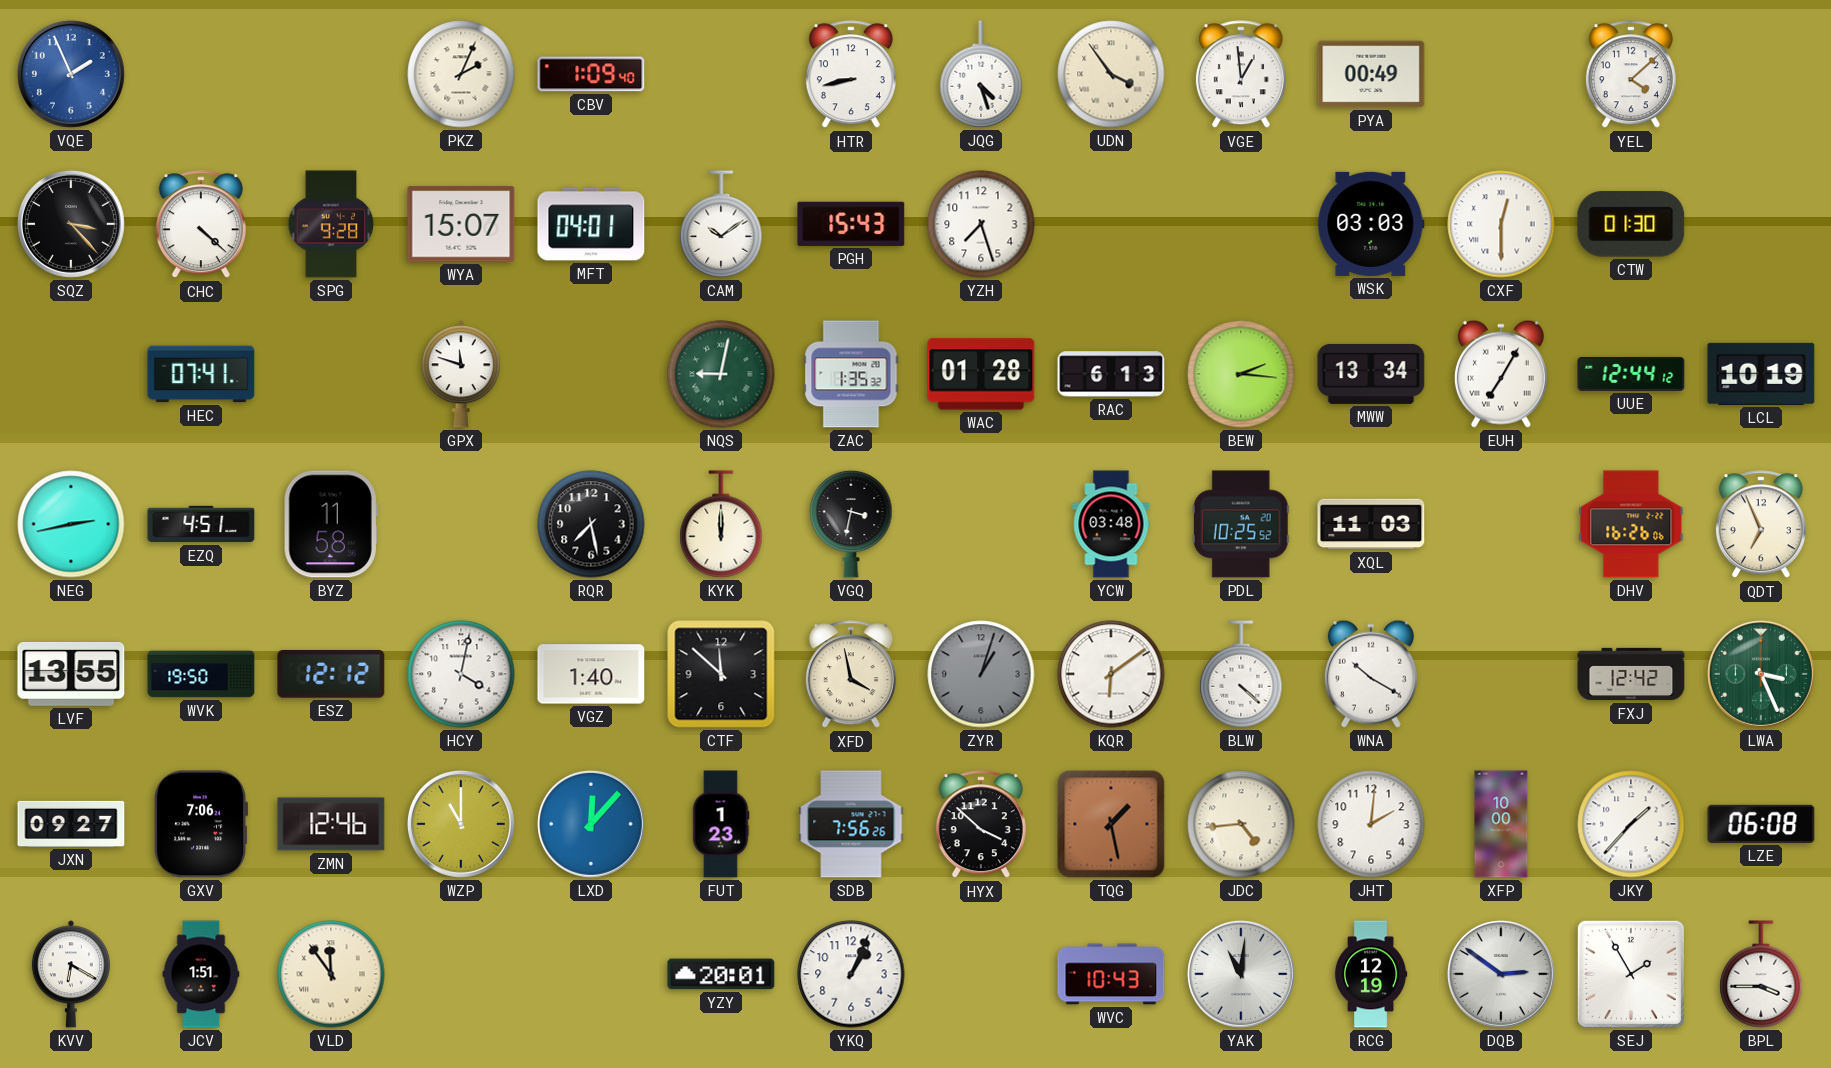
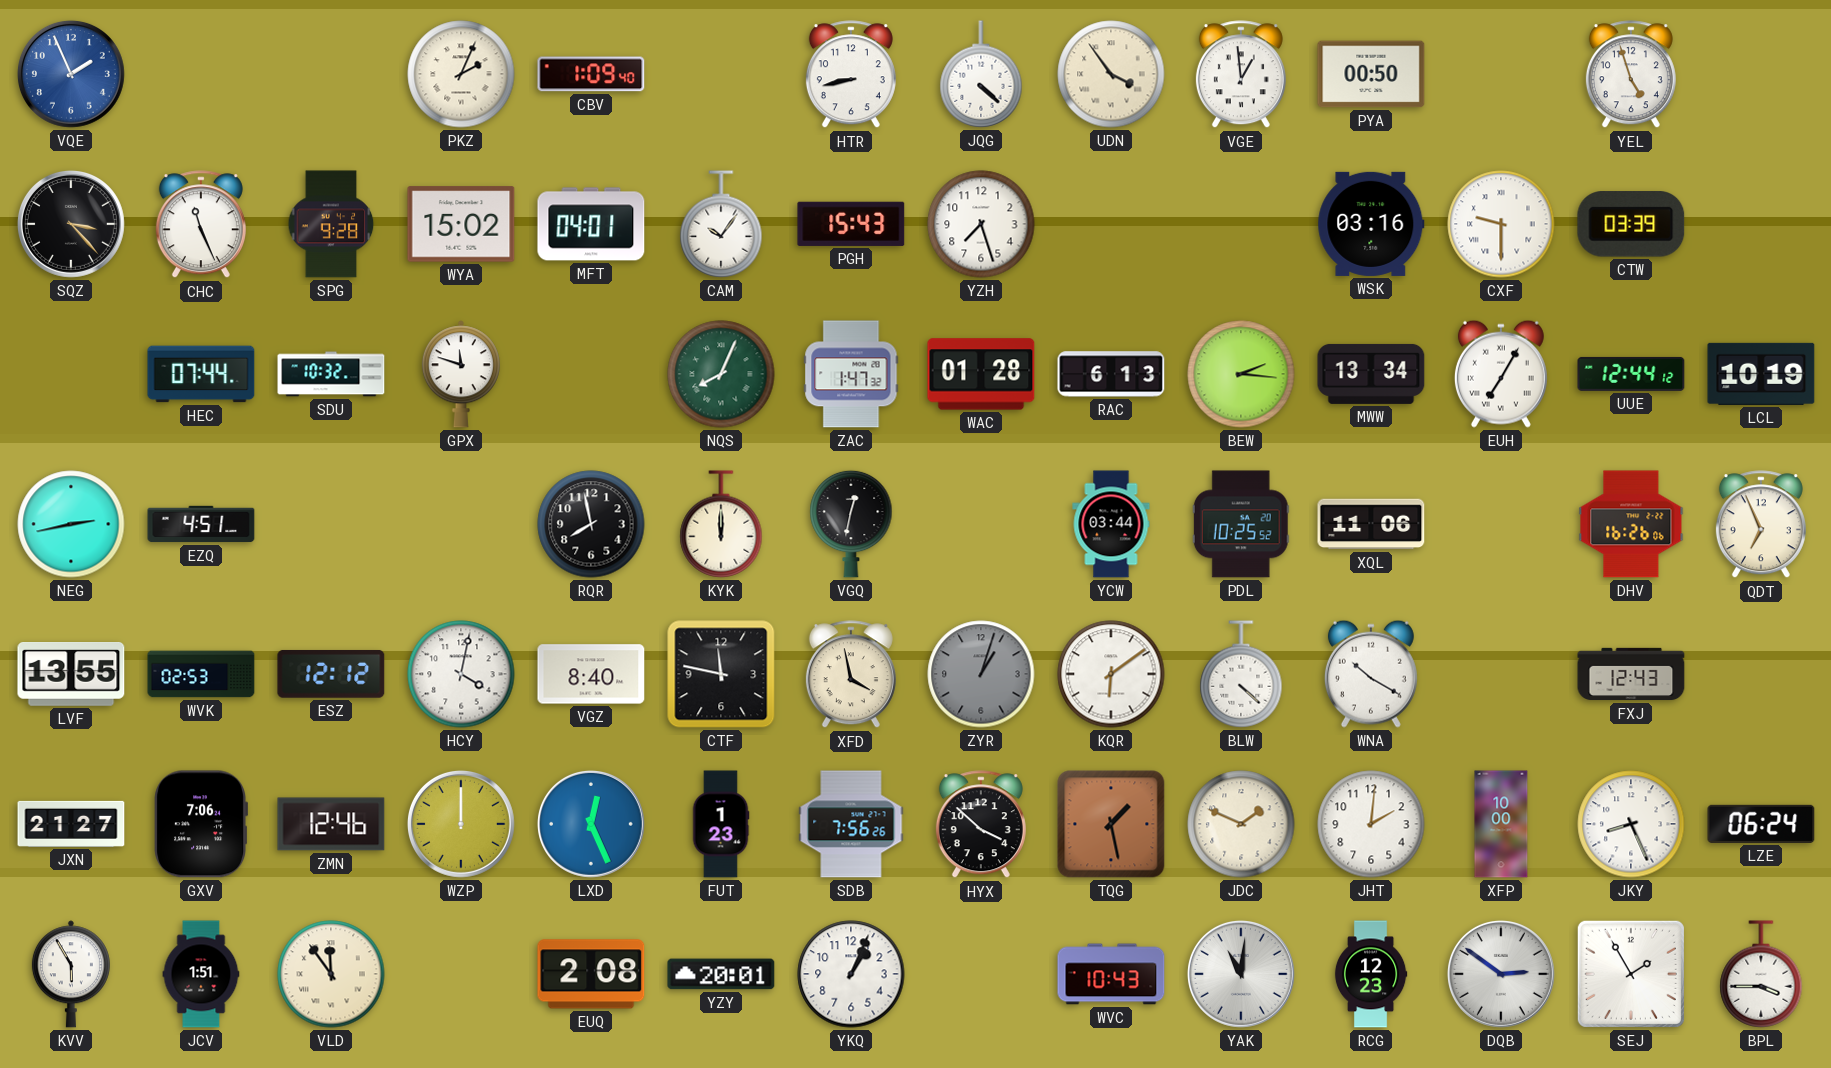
JQG: 4:27 -> 4:22
PYA: 00:49 -> 00:50
YEL: 4:08 -> 4:57
CHC: 4:22 -> 11:26
WYA: 15:07 -> 15:02
CAM: 10:09 -> 10:06
WSK: 03:03 -> 03:16
CXF: 12:30 -> 9:30
CTW: 01:30 -> 03:39
HEC: 07:41 -> 07:44
SDU: none -> 10:32
NQS: 9:02 -> 8:04
ZAC: 1:35 -> 1:47
BYZ: 11:58 -> none
RQR: 7:28 -> 7:58
VGQ: 3:32 -> 12:32
YCW: 03:48 -> 03:44
XQL: 11:03 -> 11:06
WVK: 19:50 -> 02:53
VGZ: 1:40 -> 8:40
CTF: 11:52 -> 11:47
FXJ: 12:42 -> 12:43
LWA: 3:26 -> none
JXN: 09:27 -> 21:27
WZP: 11:00 -> 12:00
LXD: 12:07 -> 12:26
JDC: 4:44 -> 1:49
JKY: 1:37 -> 8:26
LZE: 06:08 -> 06:24
KVV: 6:20 -> 5:55
EUQ: none -> 2:08
RCG: 12:19 -> 12:23
